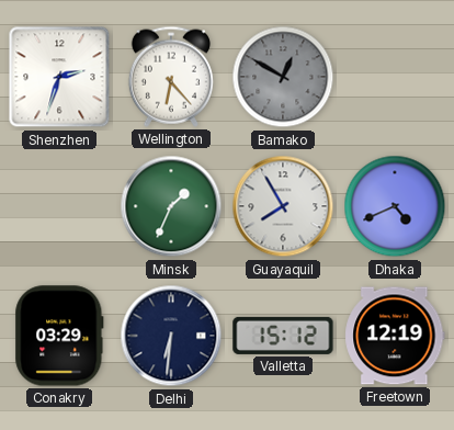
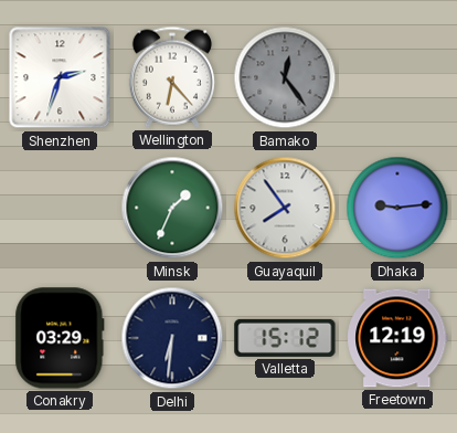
Bamako: 12:50 -> 12:24
Guayaquil: 7:55 -> 7:54
Dhaka: 4:41 -> 9:14
